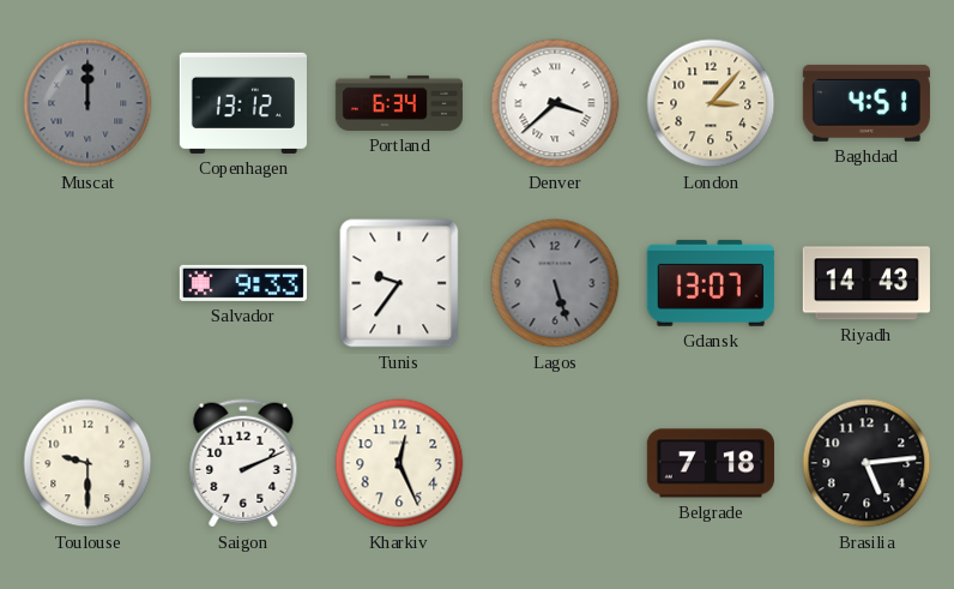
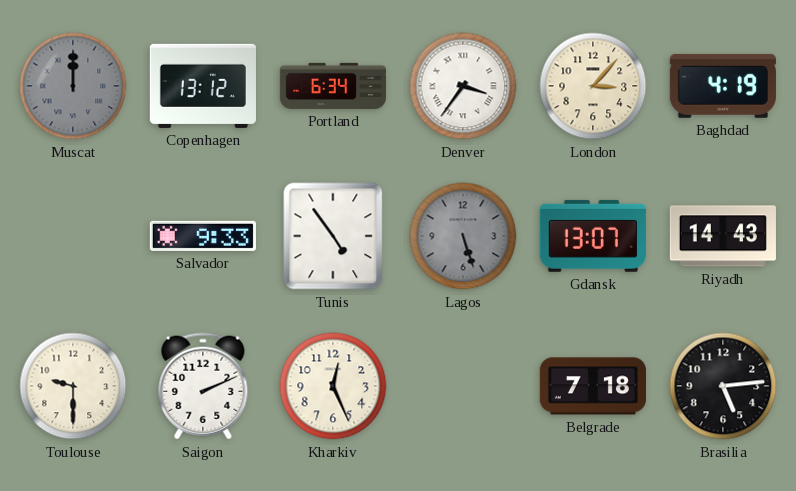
Denver: 3:38 -> 3:36
Baghdad: 4:51 -> 4:19
Tunis: 9:36 -> 4:54
